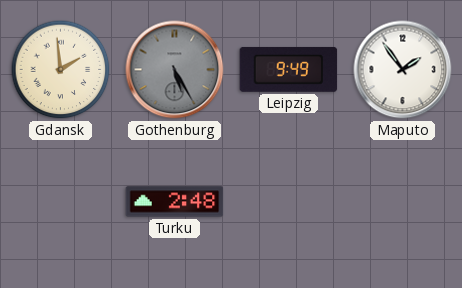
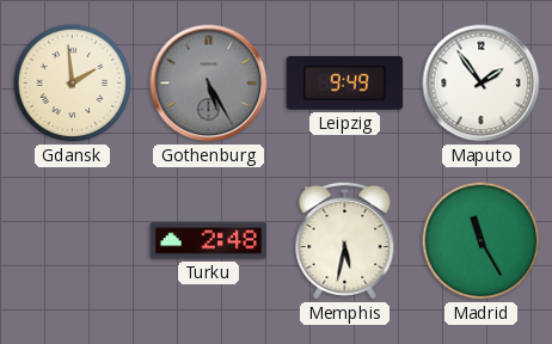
Memphis: none -> 5:32
Madrid: none -> 11:25
